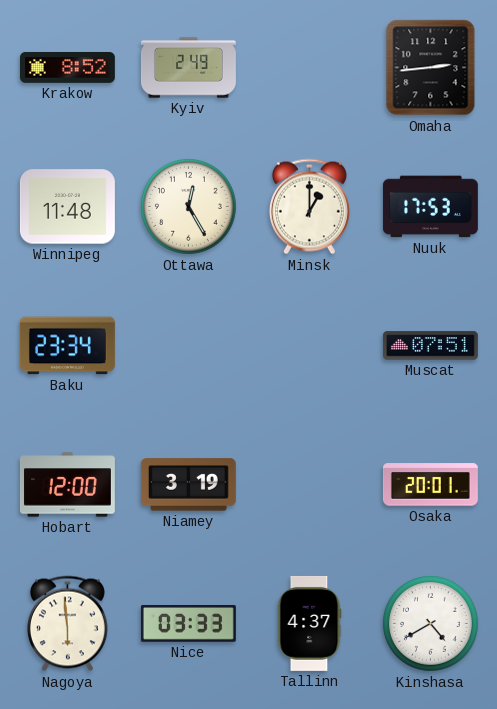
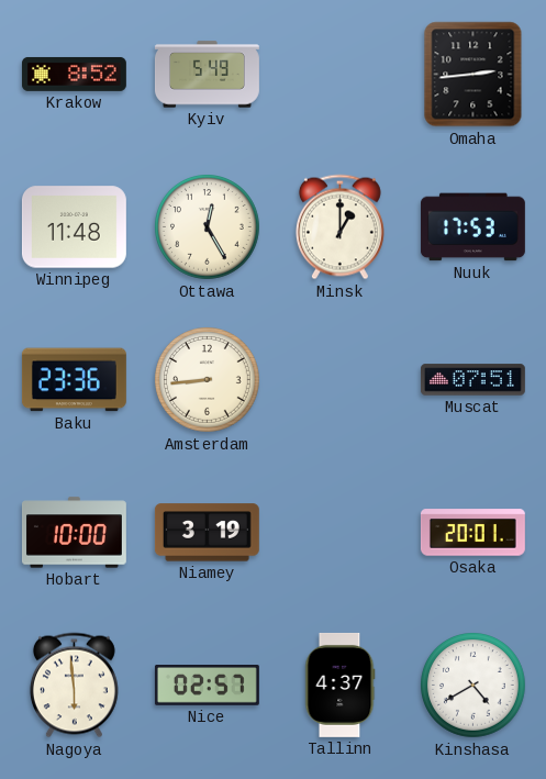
Kyiv: 2:49 -> 5:49
Baku: 23:34 -> 23:36
Amsterdam: none -> 8:44
Hobart: 12:00 -> 10:00
Nice: 03:33 -> 02:57
